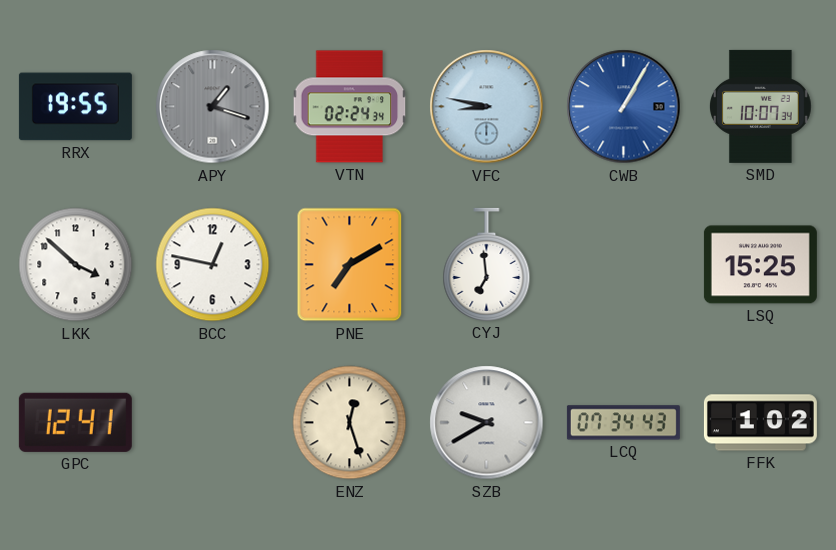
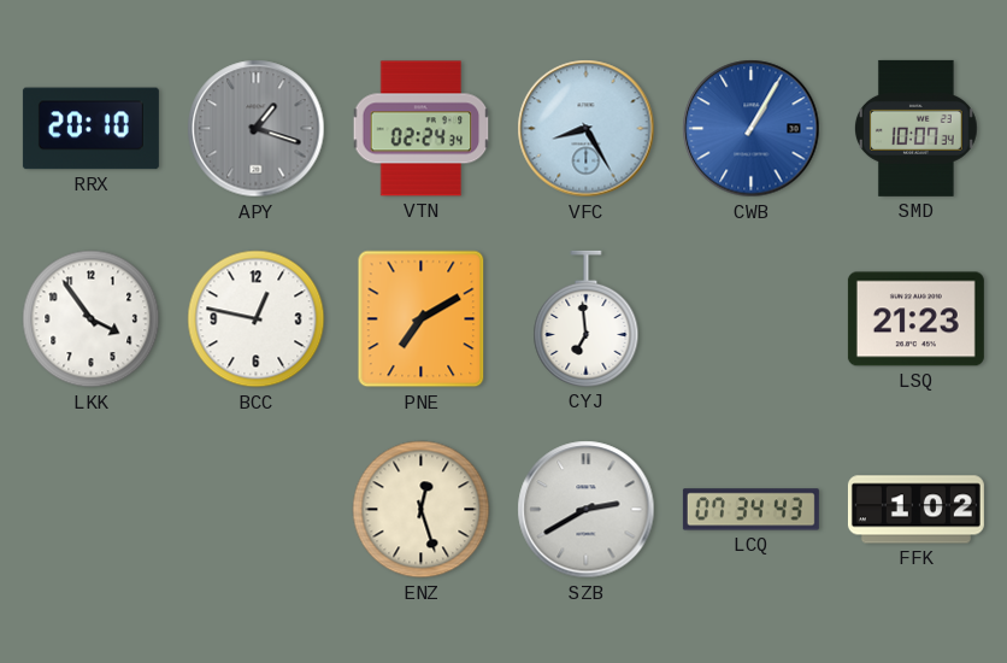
RRX: 19:55 -> 20:10
VFC: 8:47 -> 8:25
LKK: 3:52 -> 3:54
LSQ: 15:25 -> 21:23
GPC: 12:41 -> none
SZB: 9:40 -> 2:40
